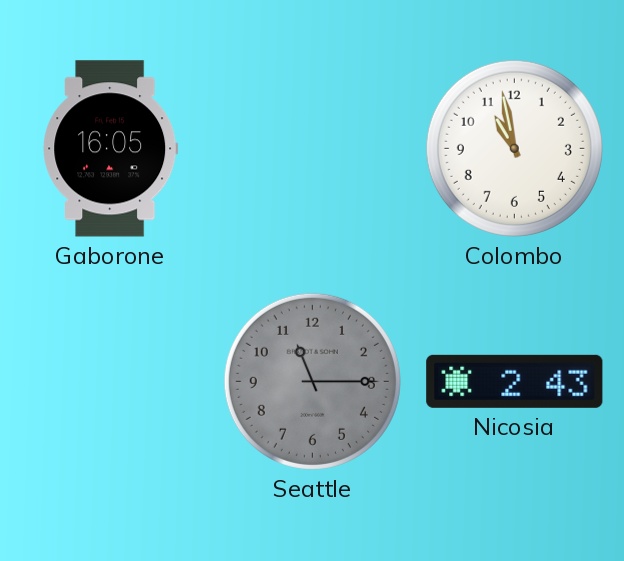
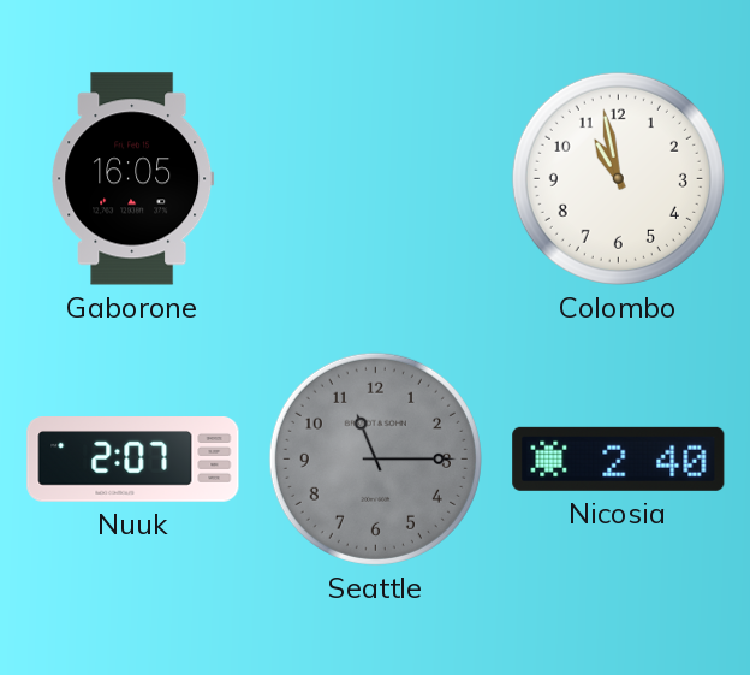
Nuuk: none -> 2:07
Nicosia: 2:43 -> 2:40
